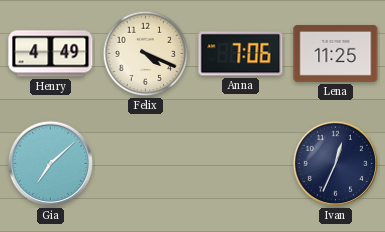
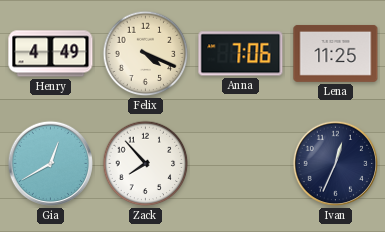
Gia: 7:08 -> 12:40
Zack: none -> 7:53
